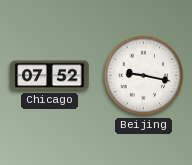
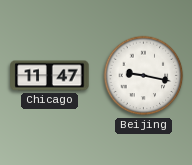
Chicago: 07:52 -> 11:47
